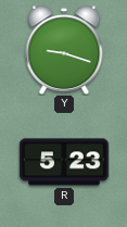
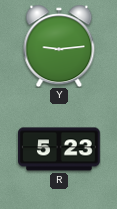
Y: 9:18 -> 9:14
